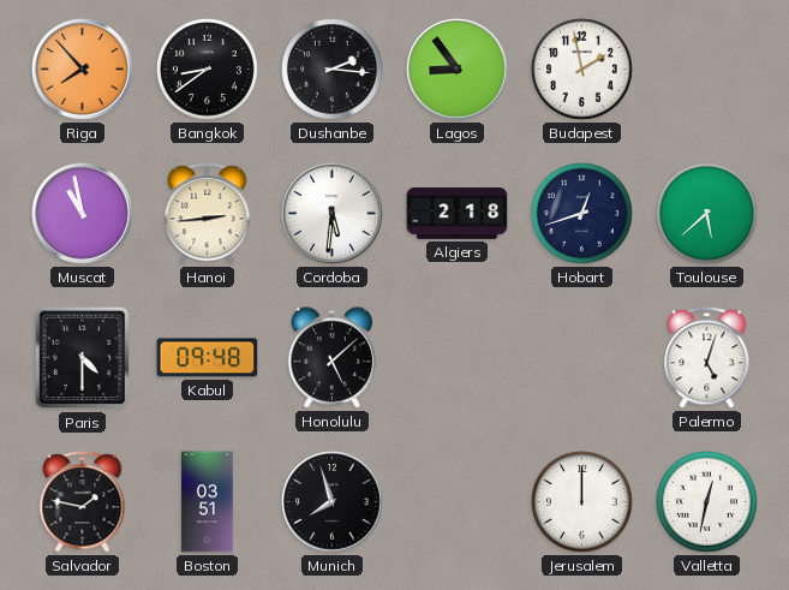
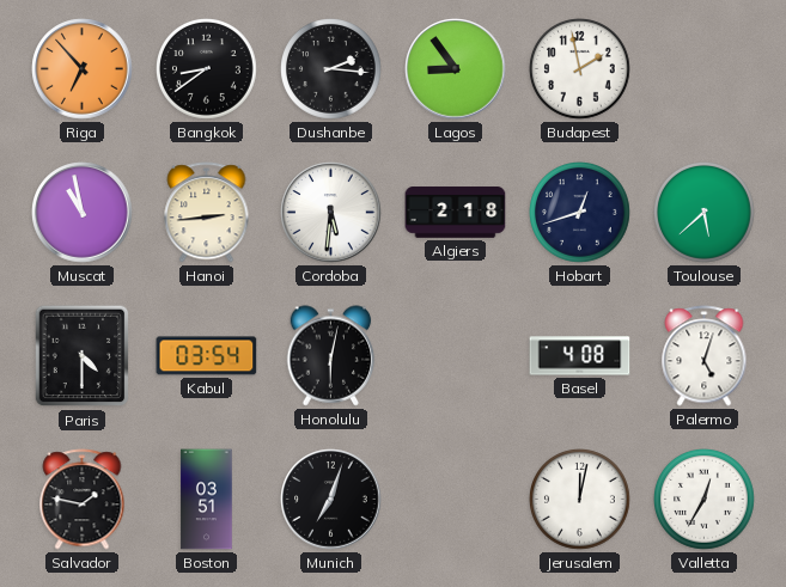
Riga: 7:53 -> 6:53
Kabul: 09:48 -> 03:54
Honolulu: 5:08 -> 6:02
Basel: none -> 4:08
Munich: 7:57 -> 7:03
Jerusalem: 12:00 -> 12:02
Valletta: 12:32 -> 12:35
